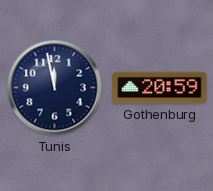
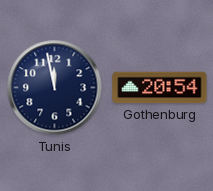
Gothenburg: 20:59 -> 20:54
